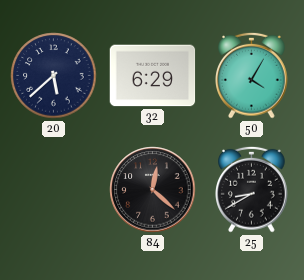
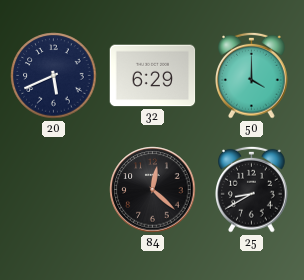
20: 5:38 -> 5:41
50: 4:05 -> 4:00
